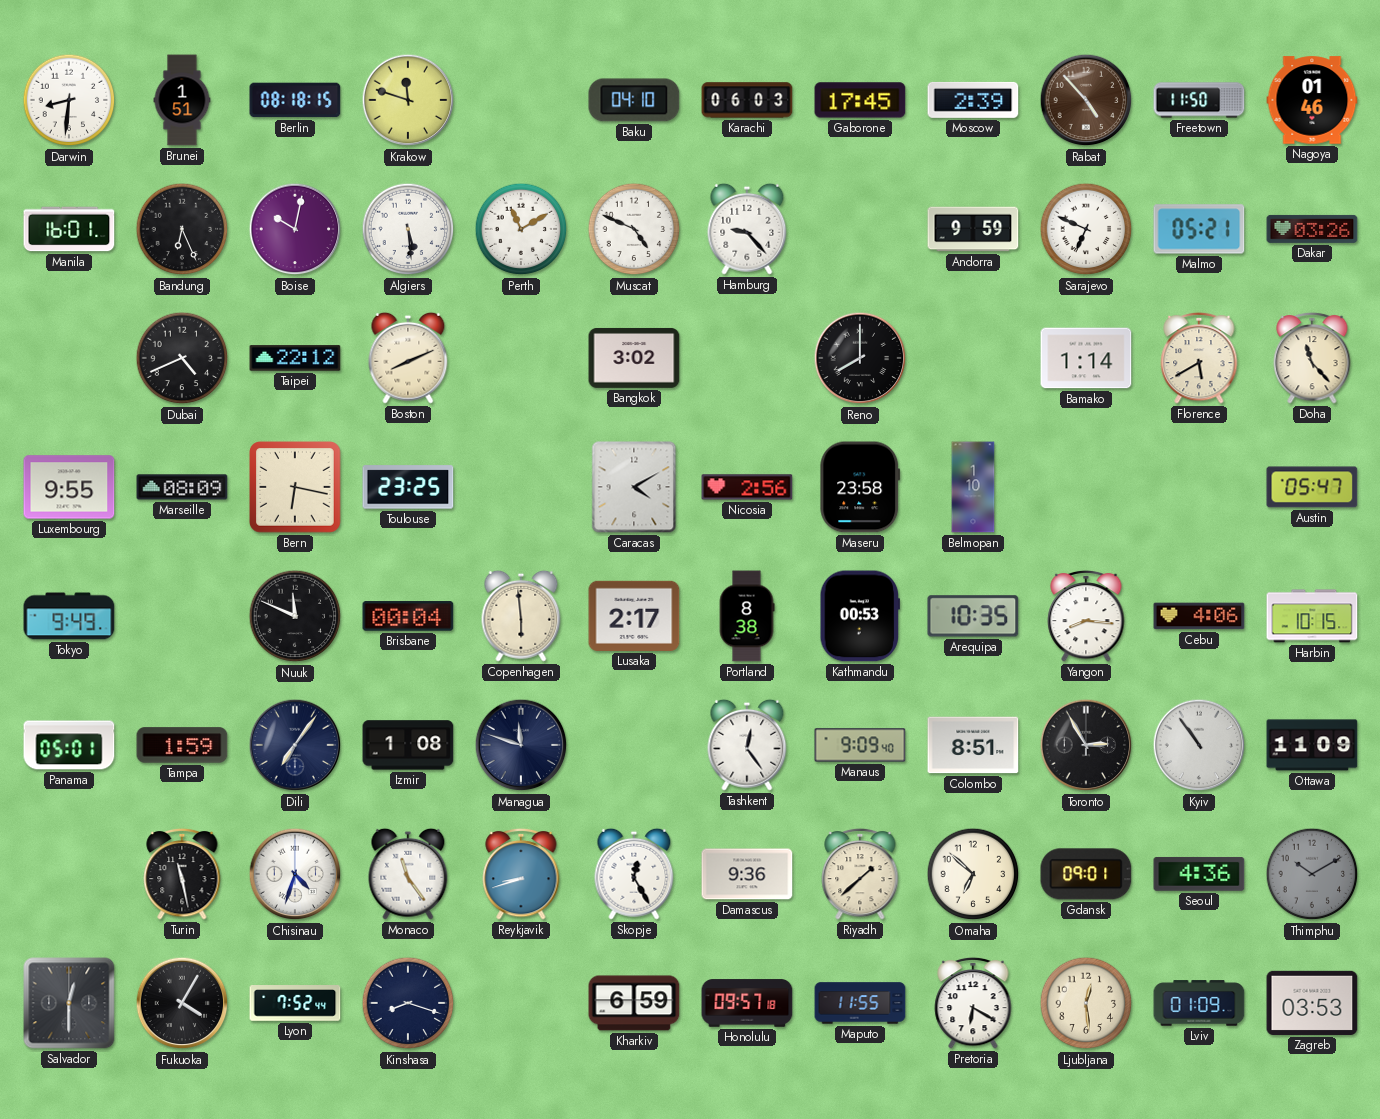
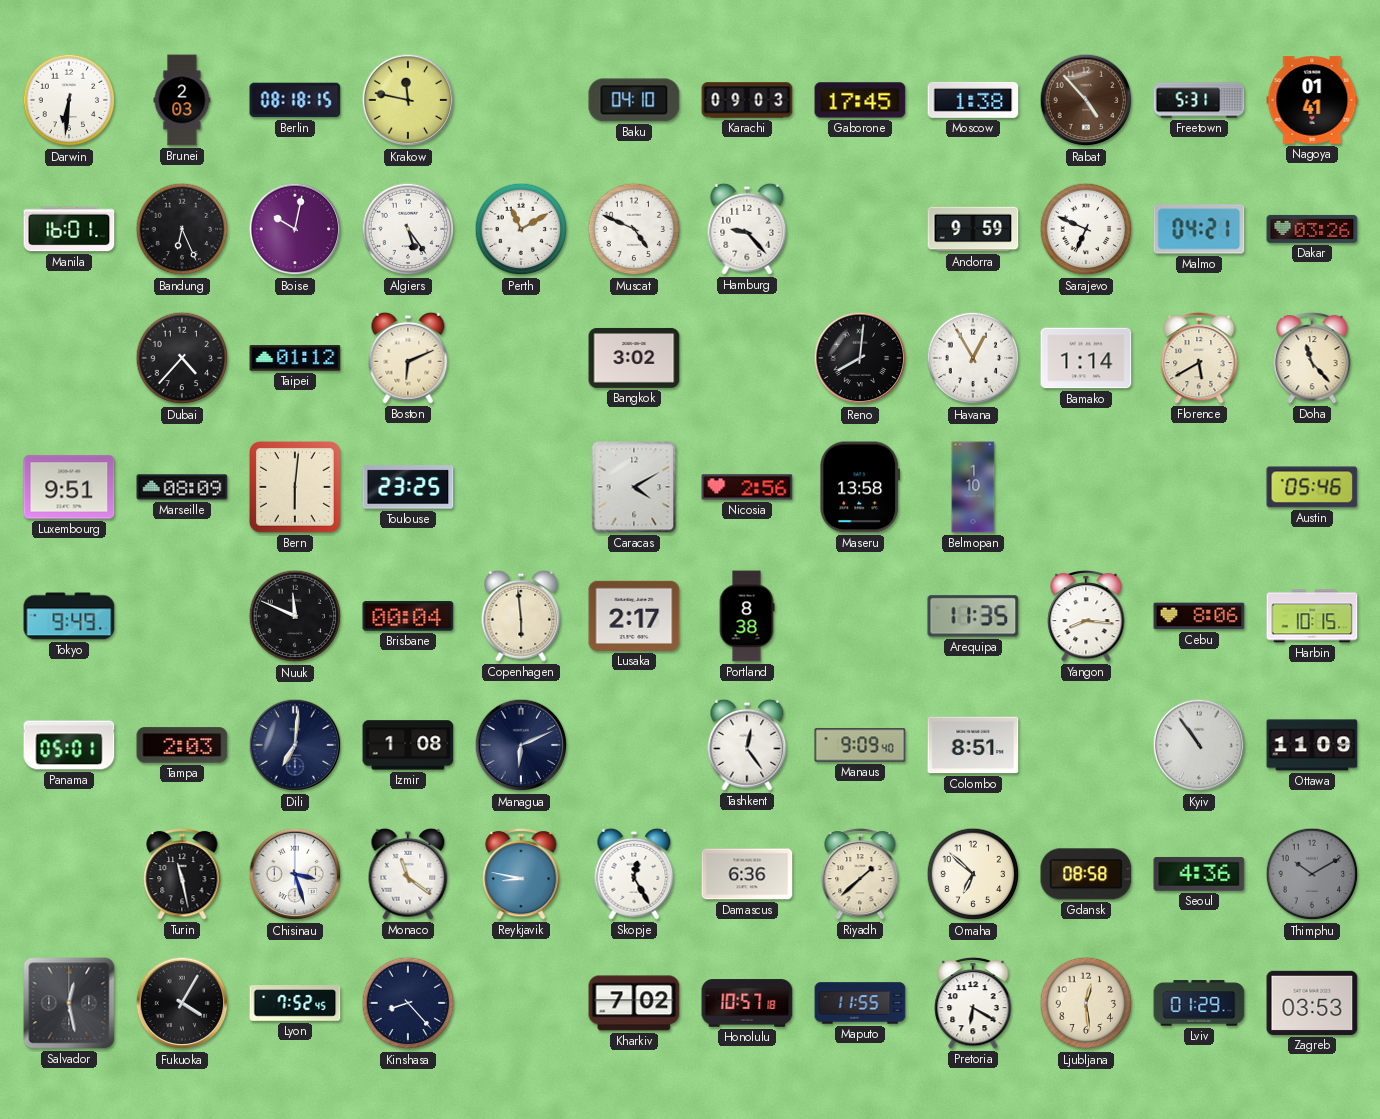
Darwin: 8:31 -> 6:31
Brunei: 1:51 -> 2:03
Krakow: 11:48 -> 11:47
Karachi: 06:03 -> 09:03
Moscow: 2:39 -> 1:38
Freetown: 11:50 -> 5:31
Nagoya: 01:46 -> 01:41
Algiers: 5:29 -> 5:24
Malmo: 05:21 -> 04:21
Dubai: 4:41 -> 4:37
Taipei: 22:12 -> 01:12
Boston: 8:11 -> 6:11
Reno: 8:00 -> 8:01
Havana: none -> 12:55
Luxembourg: 9:55 -> 9:51
Bern: 6:17 -> 6:01
Maseru: 23:58 -> 13:58
Austin: 05:47 -> 05:46
Kathmandu: 00:53 -> none
Arequipa: 10:35 -> 11:35
Cebu: 4:06 -> 8:06
Tampa: 1:59 -> 2:03
Dili: 7:06 -> 7:01
Managua: 11:48 -> 6:11
Toronto: 2:55 -> none
Chisinau: 4:33 -> 3:27
Monaco: 11:24 -> 11:21
Reykjavik: 8:42 -> 8:47
Damascus: 9:36 -> 6:36
Gdansk: 09:01 -> 08:58
Salvador: 12:30 -> 12:28
Lyon: 7:52:44 -> 7:52:45
Kinshasa: 8:18 -> 8:23
Kharkiv: 6:59 -> 7:02
Honolulu: 09:57 -> 10:57
Lviv: 01:09 -> 01:29
